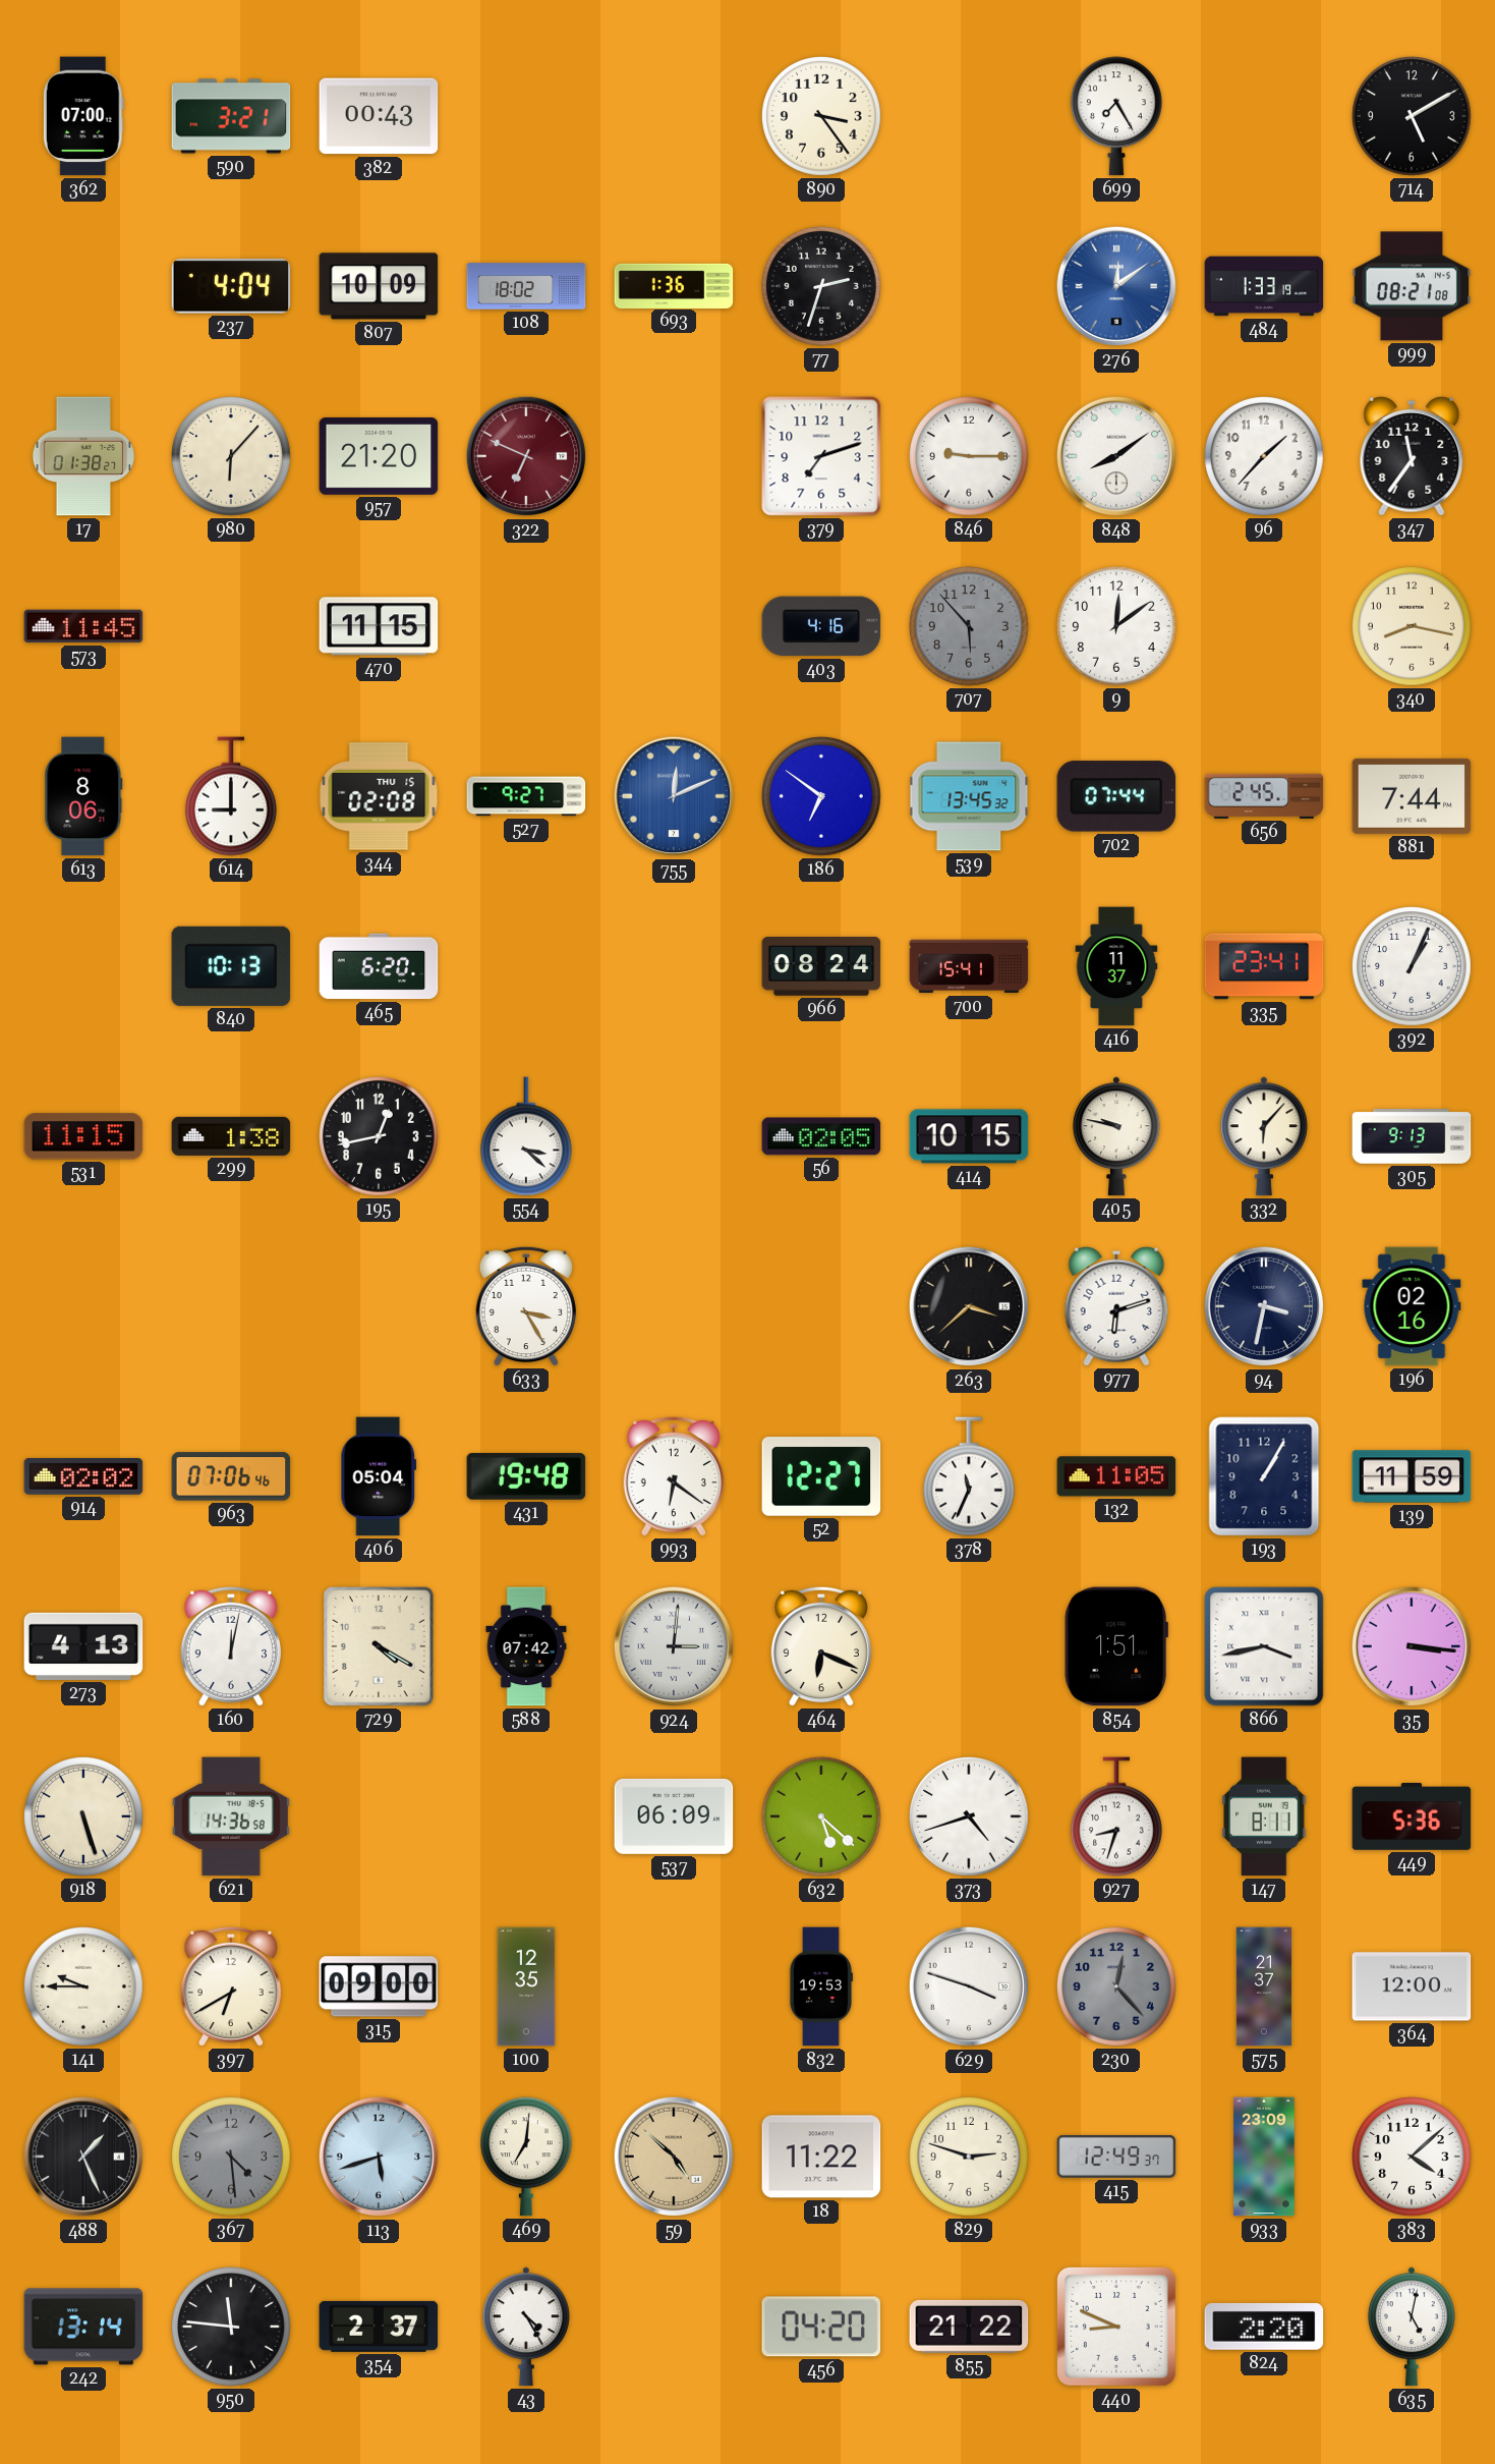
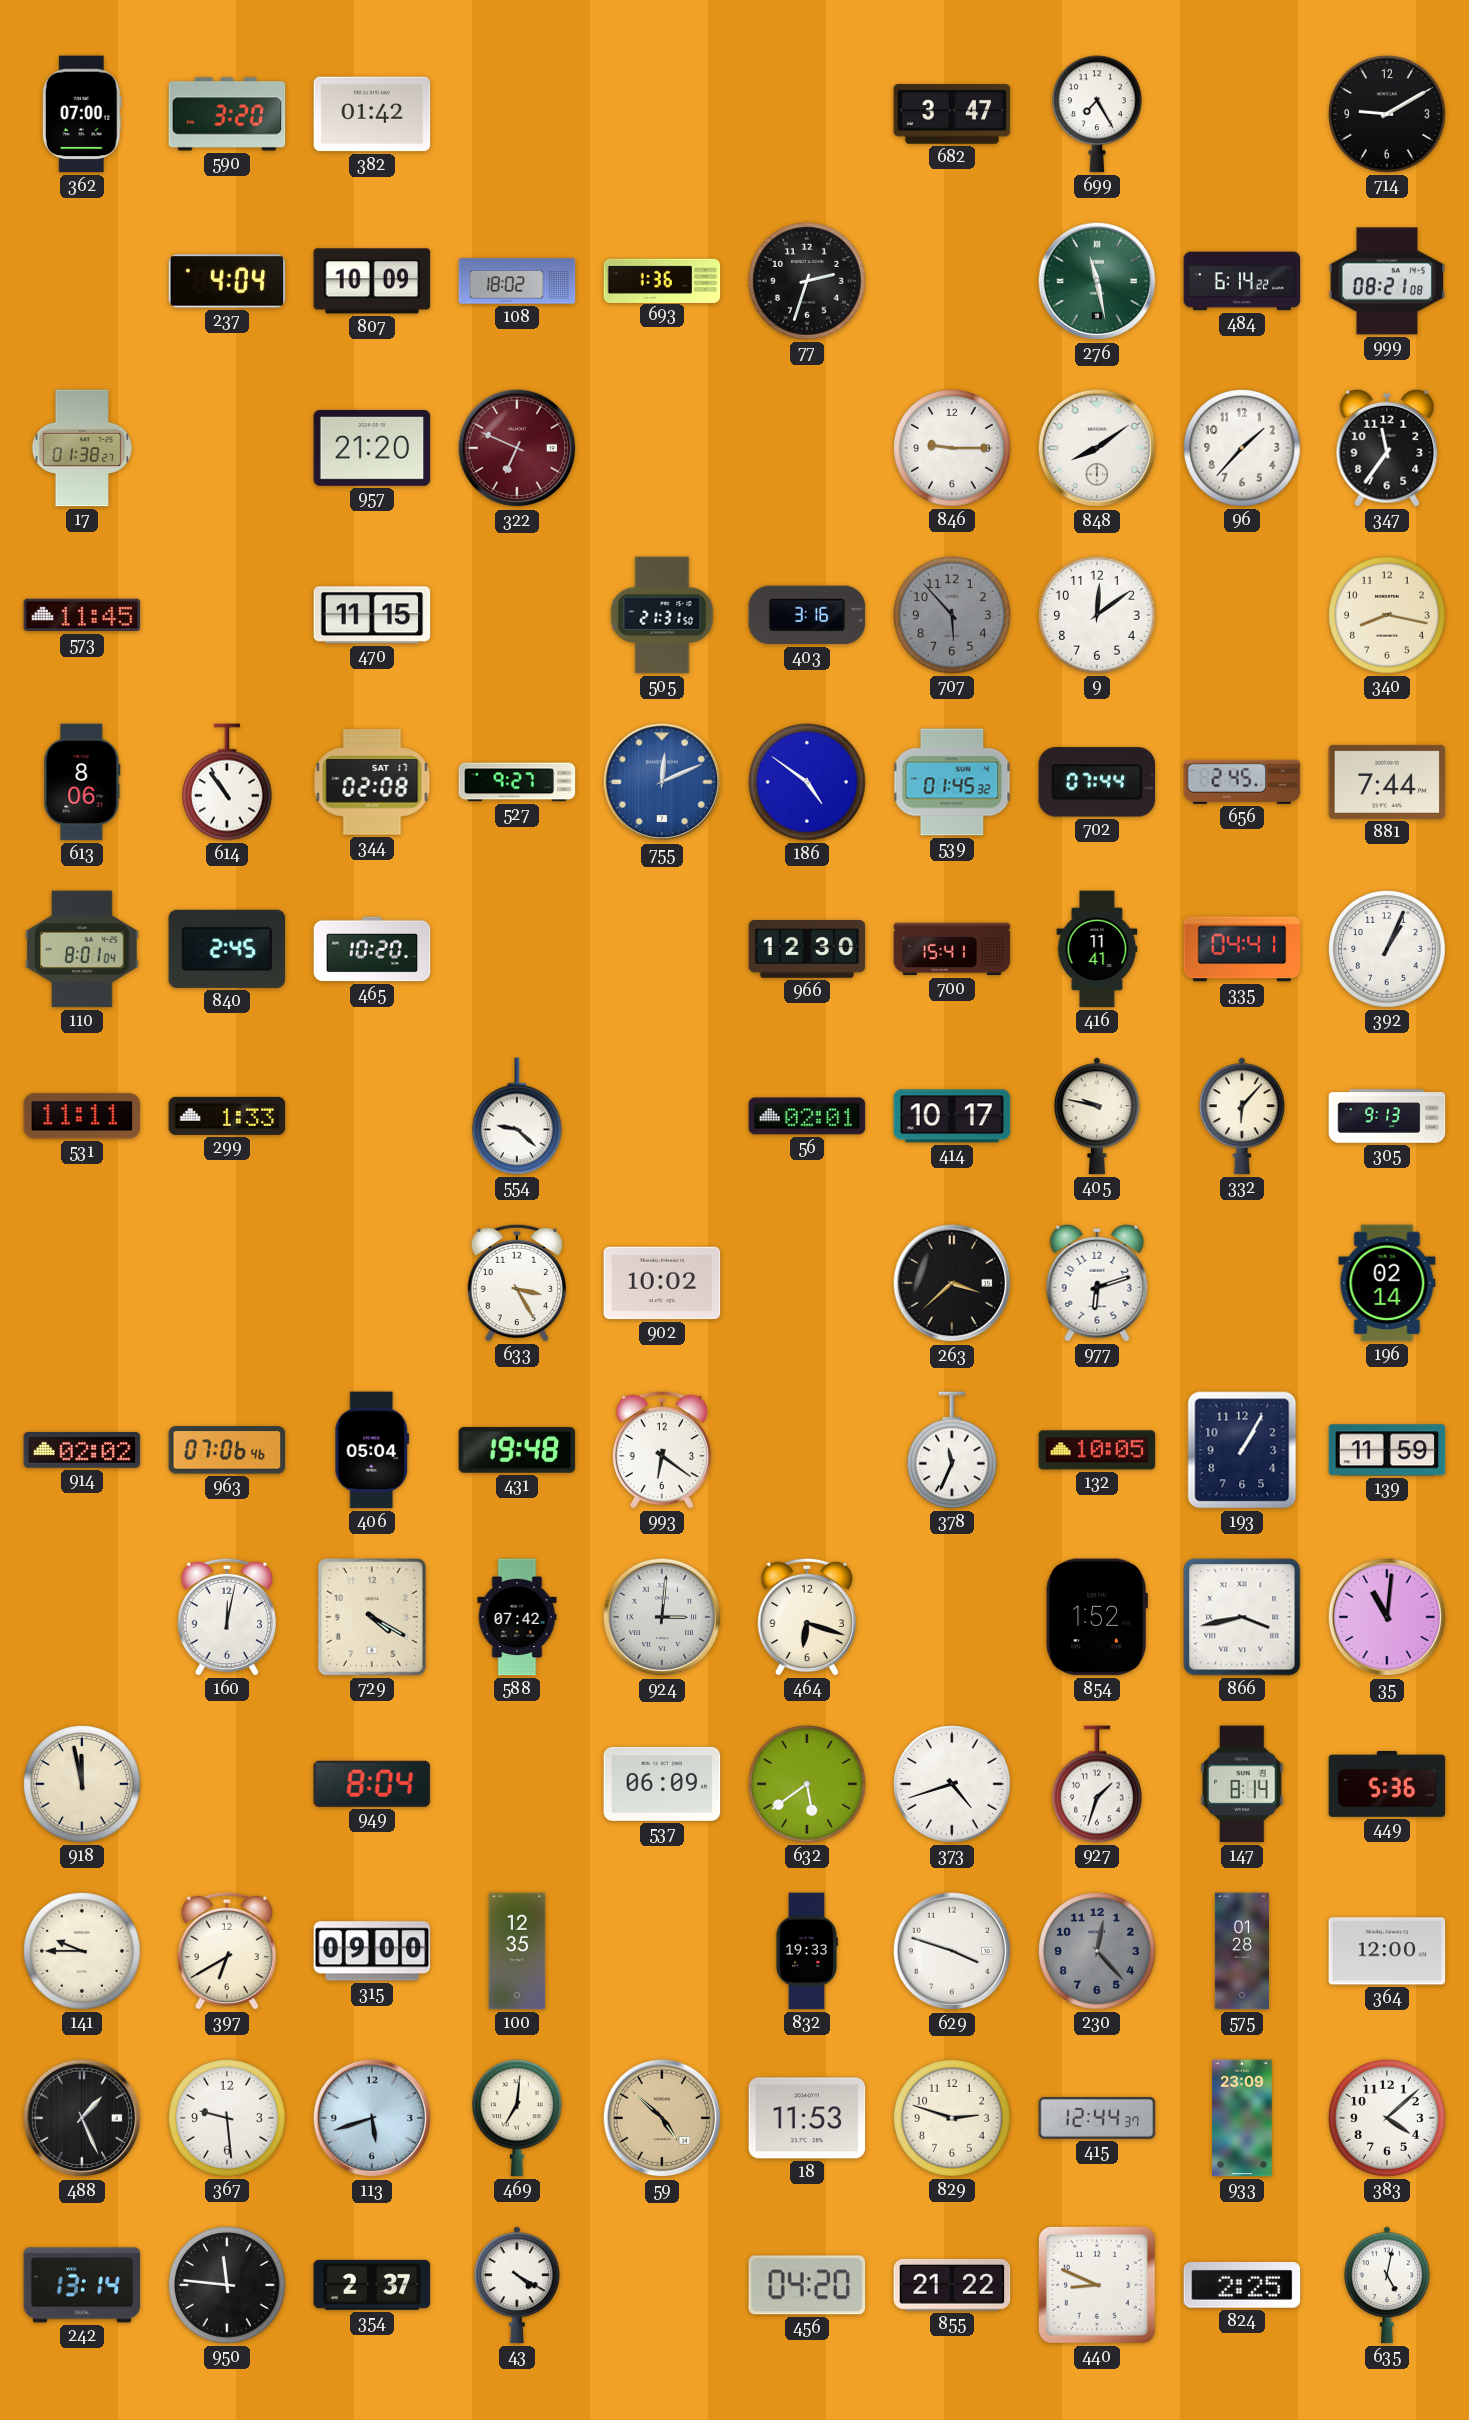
590: 3:21 -> 3:20
382: 00:43 -> 01:42
890: 3:24 -> none
682: none -> 3:47
714: 5:10 -> 9:10
276: 12:09 -> 11:28
276 dial: blue -> green
484: 1:33 -> 6:14
980: 6:07 -> none
379: 7:12 -> none
505: none -> 21:31
403: 4:16 -> 3:16
614: 9:00 -> 10:54
344 date: THU 15 -> SAT 17
186: 6:51 -> 4:51
539: 13:45 -> 01:45
110: none -> 8:01
840: 10:13 -> 2:45
465: 6:20 -> 10:20
966: 08:24 -> 12:30
416: 11:37 -> 11:41
335: 23:41 -> 04:41
531: 11:15 -> 11:11
299: 1:38 -> 1:33
195: 12:43 -> none
554: 3:22 -> 9:22
56: 02:05 -> 02:01
414: 10:15 -> 10:17
902: none -> 10:02
94: 3:32 -> none
196: 02:16 -> 02:14
52: 12:27 -> none
132: 11:05 -> 10:05
273: 4:13 -> none
464: 6:19 -> 6:18
854: 1:51 -> 1:52
35: 3:16 -> 11:01
918: 5:27 -> 11:58
621: 14:36 -> none
949: none -> 8:04
632: 5:22 -> 5:39
927: 8:33 -> 1:33
147: 8:11 -> 8:14
832: 19:53 -> 19:33
575: 21:37 -> 01:28
367: 4:29 -> 9:29
367 dial: grey -> white
18: 11:22 -> 11:53
415: 12:49 -> 12:44
43: 4:25 -> 4:20
824: 2:20 -> 2:25
